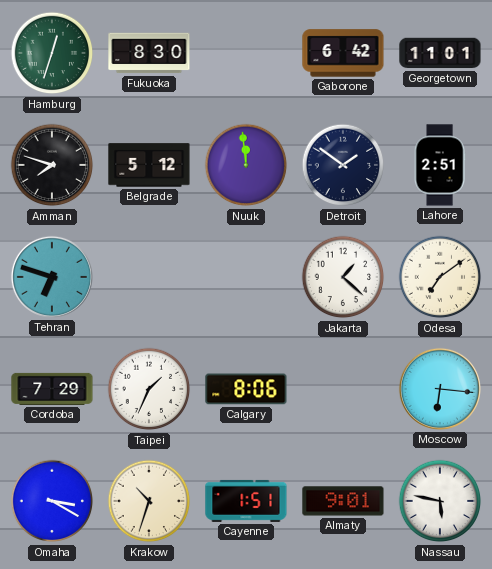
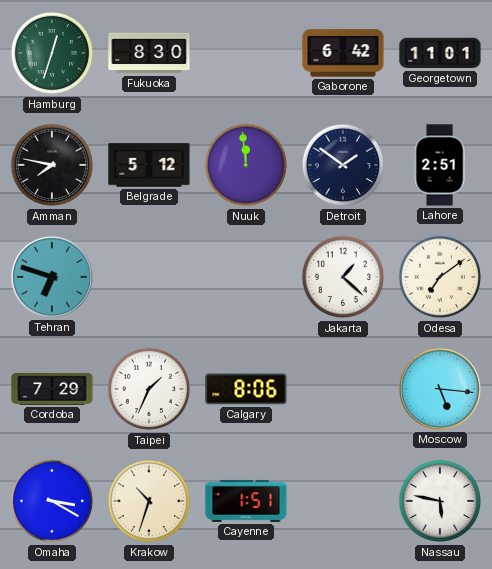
Amman: 7:48 -> 7:47
Moscow: 6:16 -> 5:16
Almaty: 9:01 -> none
